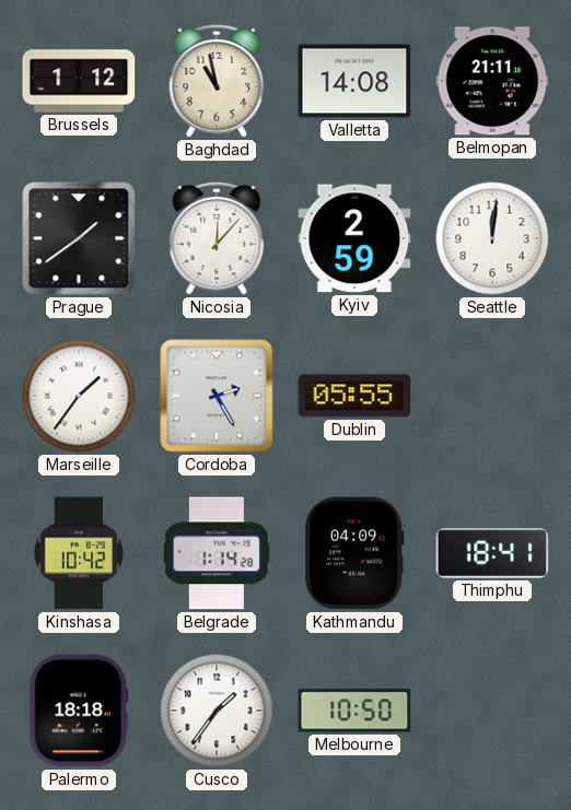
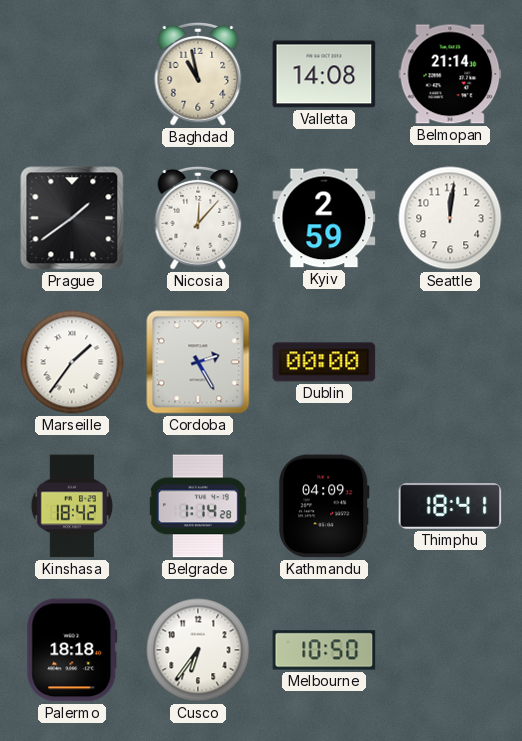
Brussels: 1:12 -> none
Belmopan: 21:11 -> 21:14
Dublin: 05:55 -> 00:00
Kinshasa: 10:42 -> 18:42
Cusco: 1:36 -> 6:36
